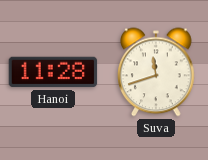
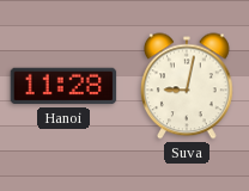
Suva: 11:42 -> 9:02
